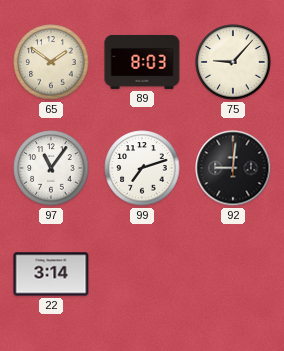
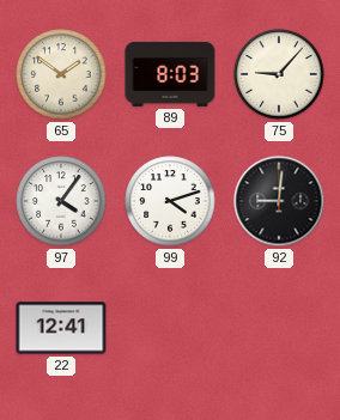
97: 11:06 -> 4:06
99: 7:12 -> 4:12
22: 3:14 -> 12:41
